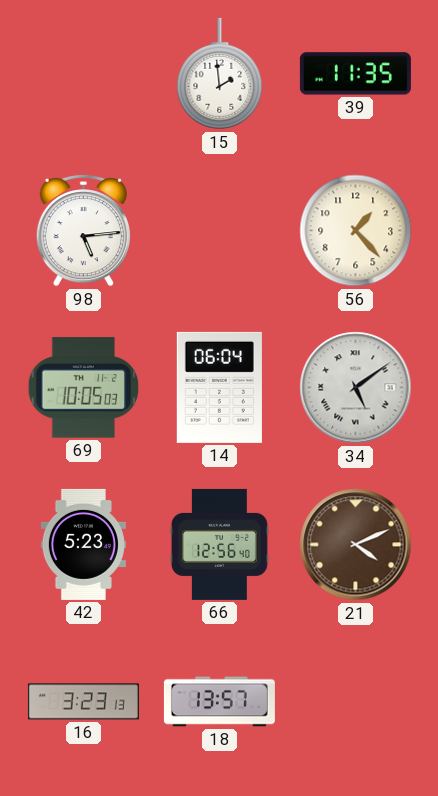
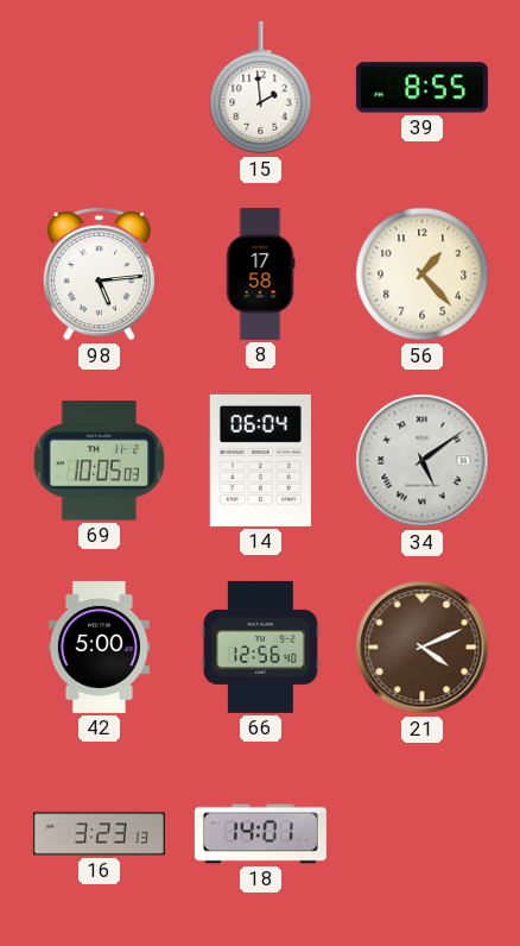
39: 11:35 -> 8:55
8: none -> 17:58
42: 5:23 -> 5:00
18: 13:57 -> 14:01
